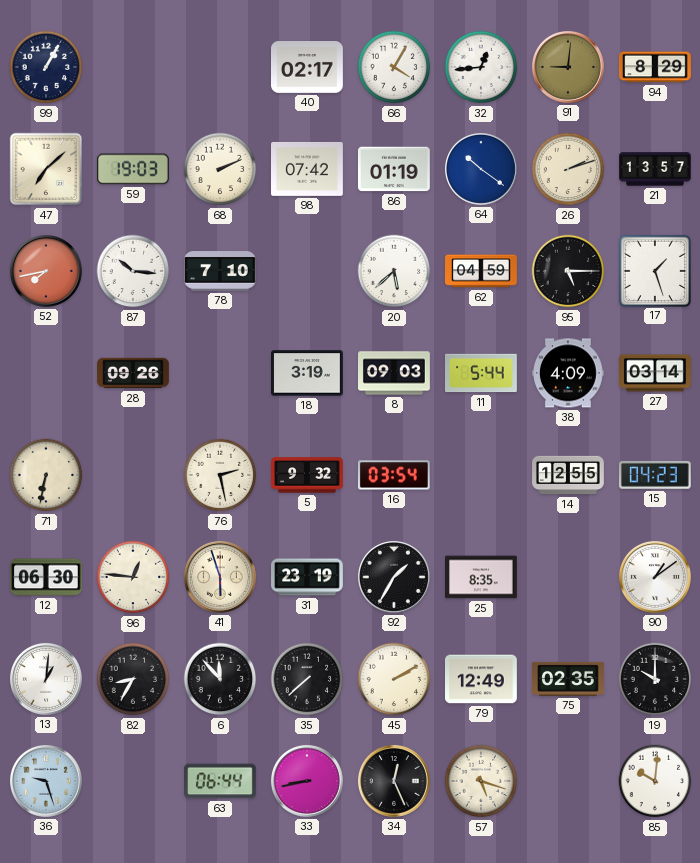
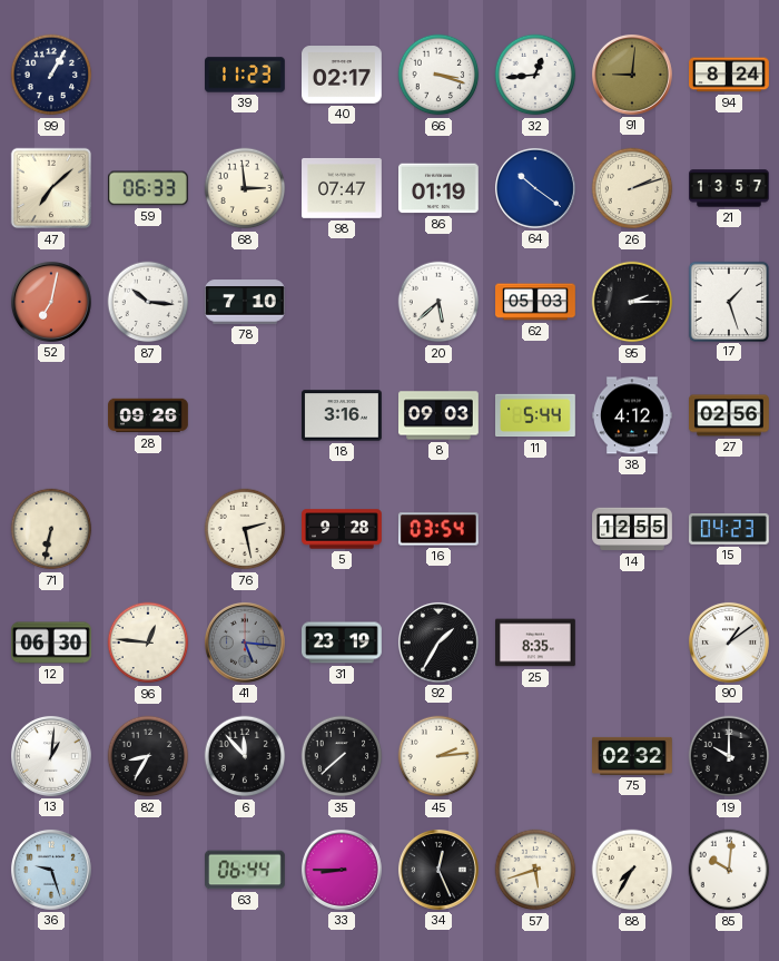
39: none -> 11:23
66: 4:05 -> 3:18
94: 8:29 -> 8:24
59: 19:03 -> 06:33
68: 2:11 -> 2:59
98: 07:42 -> 07:47
52: 7:43 -> 7:02
62: 04:59 -> 05:03
95: 5:15 -> 2:15
18: 3:19 -> 3:16
38: 4:09 -> 4:12
27: 03:14 -> 02:56
5: 9:32 -> 9:28
41: 5:57 -> 5:16
41 dial: cream -> grey
45: 2:10 -> 2:14
79: 12:49 -> none
75: 02:35 -> 02:32
33: 8:43 -> 8:45
57: 5:18 -> 5:42
88: none -> 7:35
